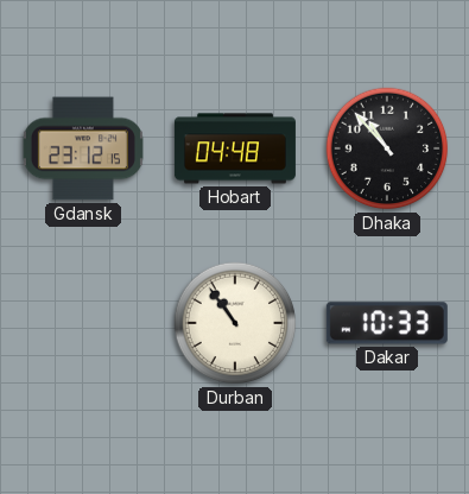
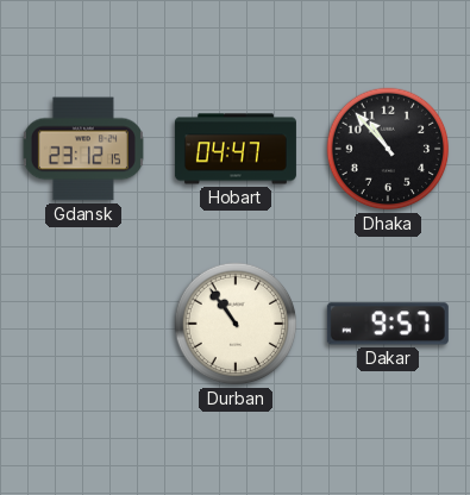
Hobart: 04:48 -> 04:47
Dakar: 10:33 -> 9:57
